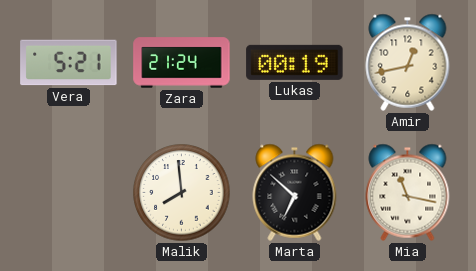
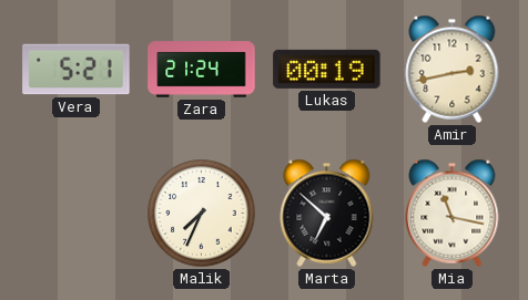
Amir: 12:43 -> 2:43
Malik: 7:59 -> 7:34
